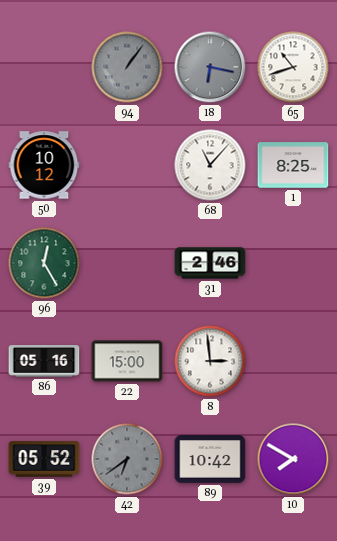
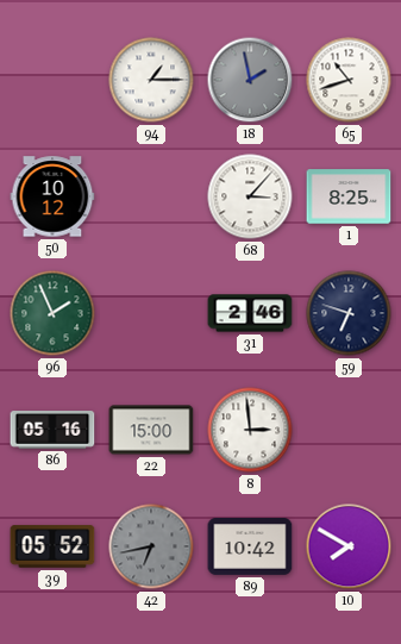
94: 1:06 -> 1:15
94 dial: grey -> white
18: 6:17 -> 1:58
68: 11:07 -> 3:07
96: 12:25 -> 1:56
59: none -> 6:48
42: 6:39 -> 6:43
